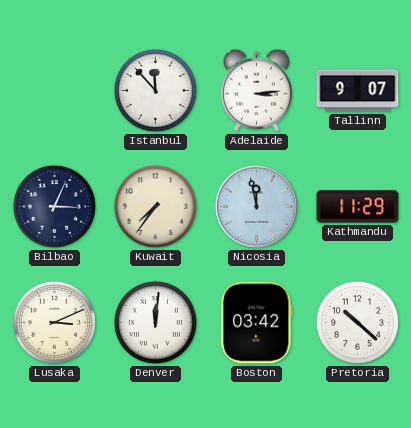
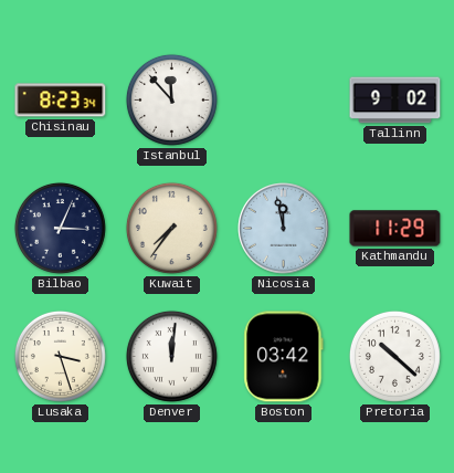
Chisinau: none -> 8:23
Adelaide: 3:14 -> none
Tallinn: 9:07 -> 9:02
Lusaka: 3:11 -> 3:27
